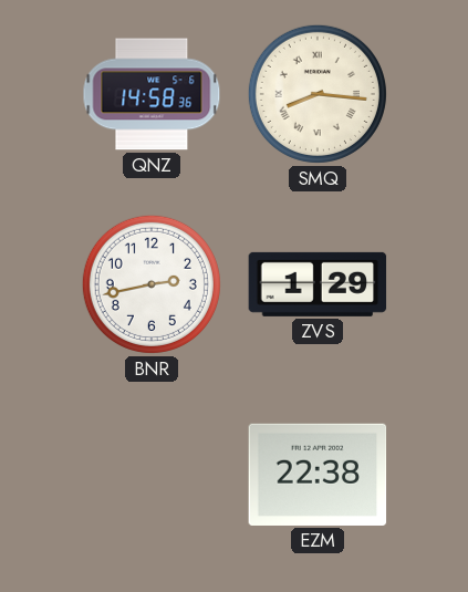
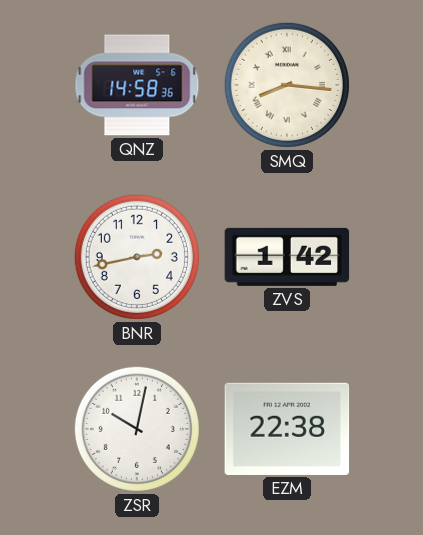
ZVS: 1:29 -> 1:42
ZSR: none -> 10:02
